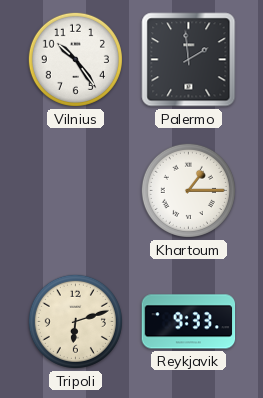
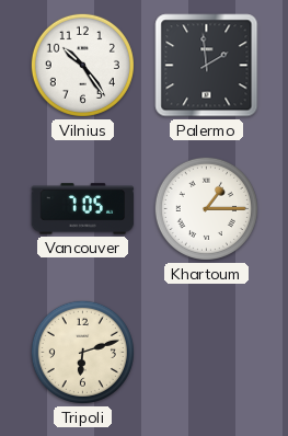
Vancouver: none -> 7:05
Reykjavik: 9:33 -> none
